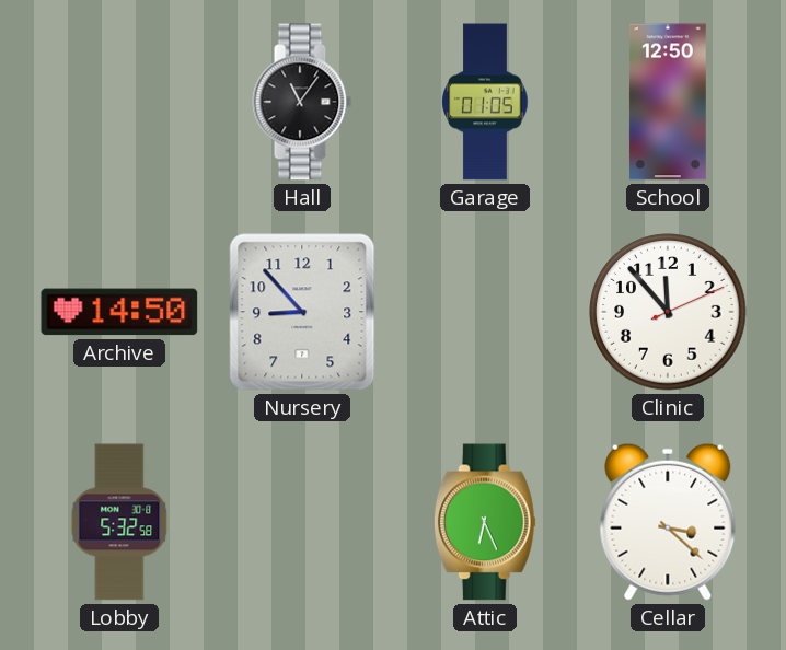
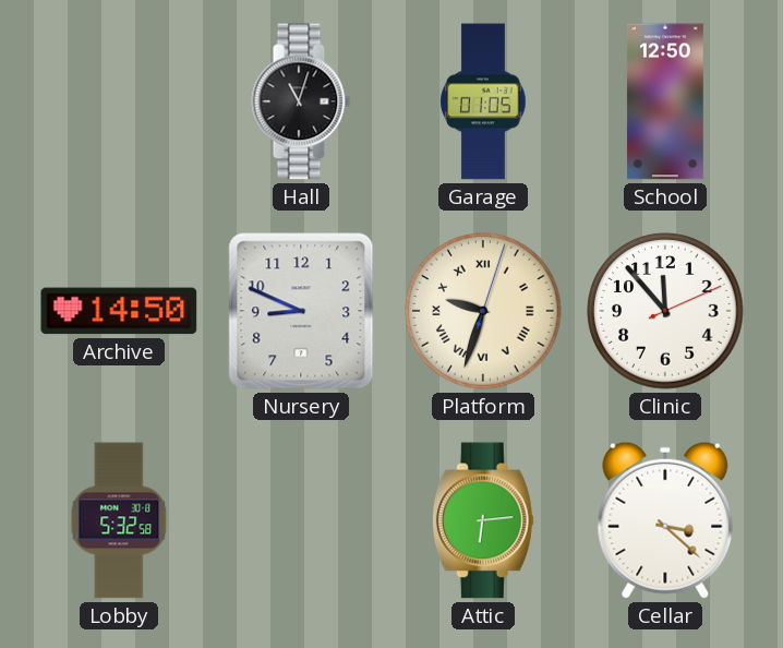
Hall: 11:06 -> 11:03
Nursery: 8:53 -> 8:49
Platform: none -> 9:33
Attic: 6:26 -> 6:14
